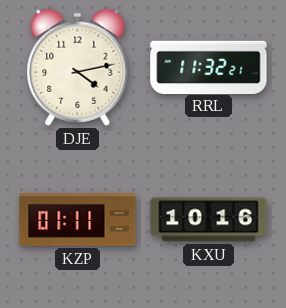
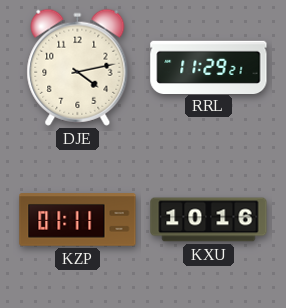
RRL: 11:32 -> 11:29
